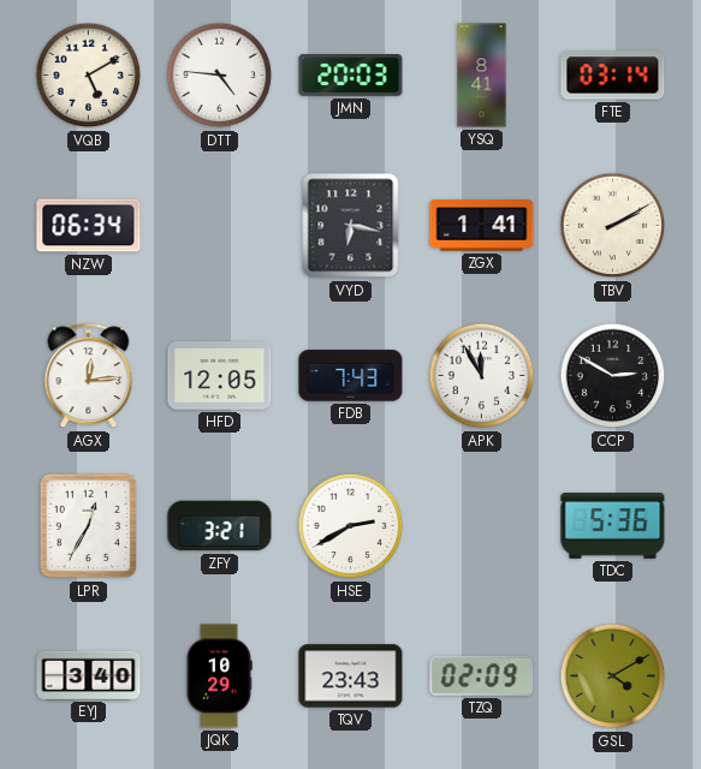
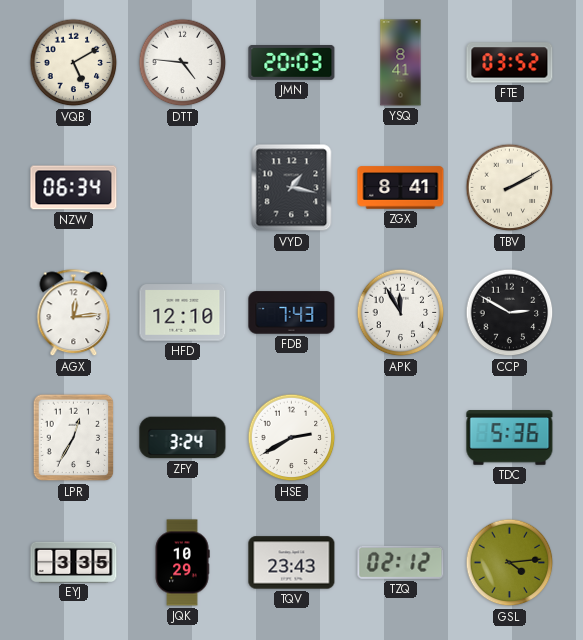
FTE: 03:14 -> 03:52
VYD: 6:17 -> 1:17
ZGX: 1:41 -> 8:41
HFD: 12:05 -> 12:10
ZFY: 3:21 -> 3:24
EYJ: 3:40 -> 3:35
TZQ: 02:09 -> 02:12
GSL: 4:10 -> 4:14
